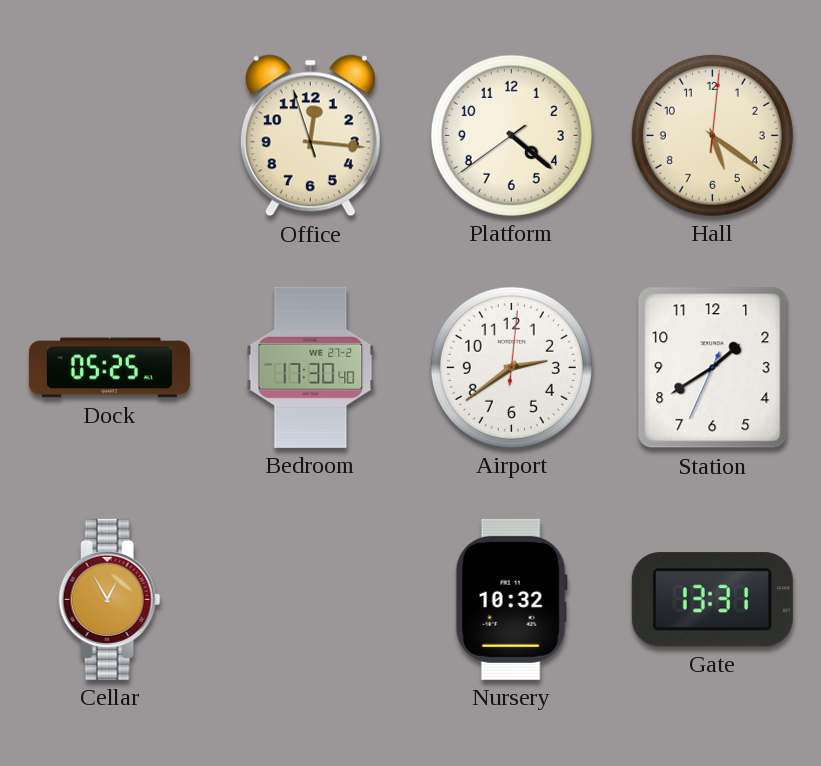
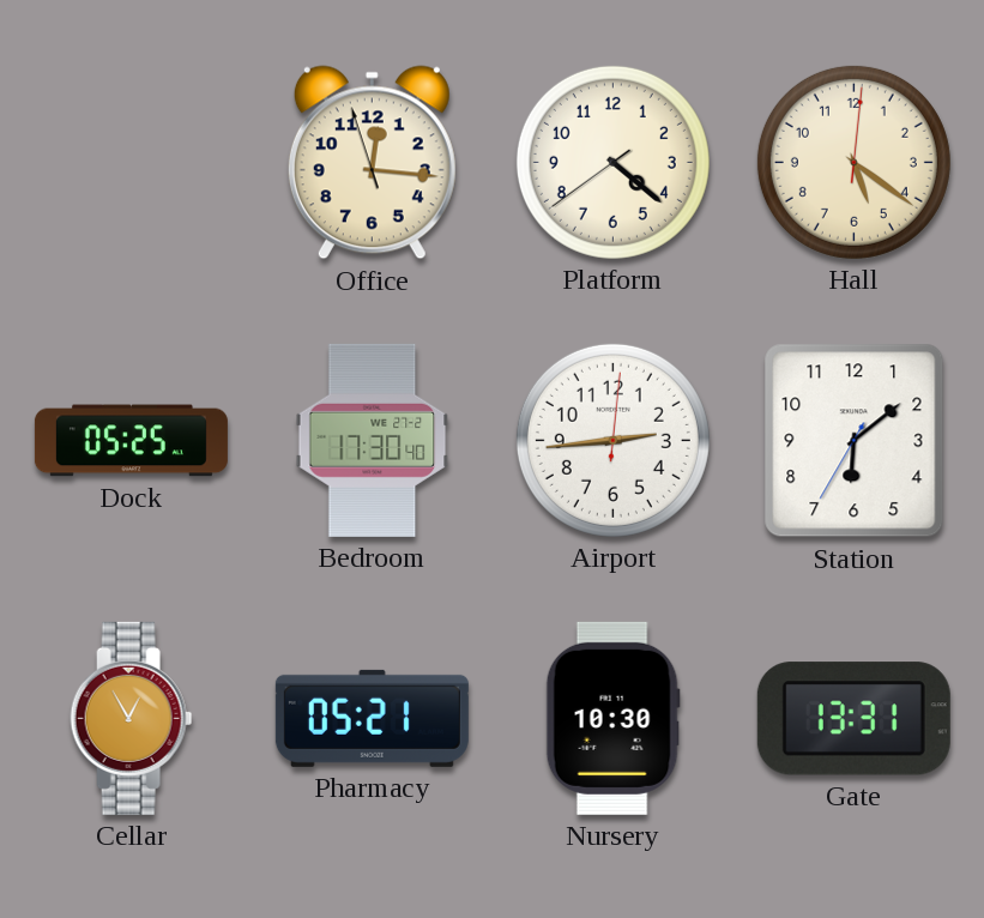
Airport: 2:39 -> 2:44
Station: 1:39 -> 6:08
Pharmacy: none -> 05:21
Nursery: 10:32 -> 10:30
